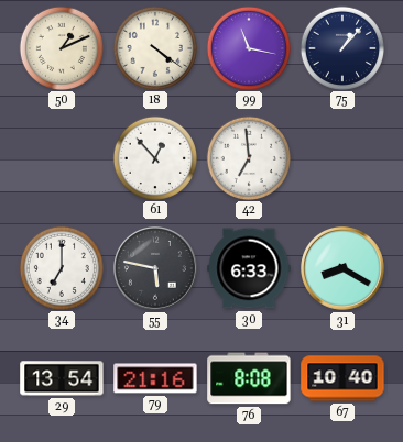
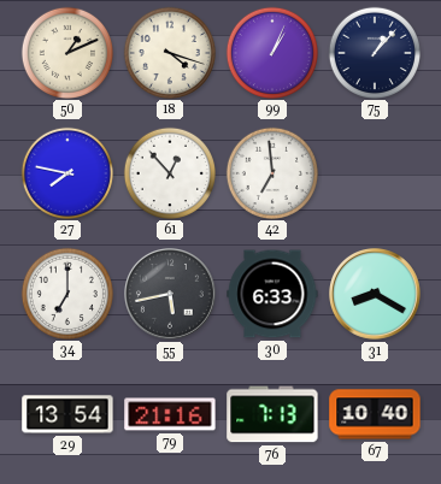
18: 4:21 -> 4:18
99: 11:17 -> 1:04
27: none -> 7:47
55: 5:47 -> 5:43
76: 8:08 -> 7:13
